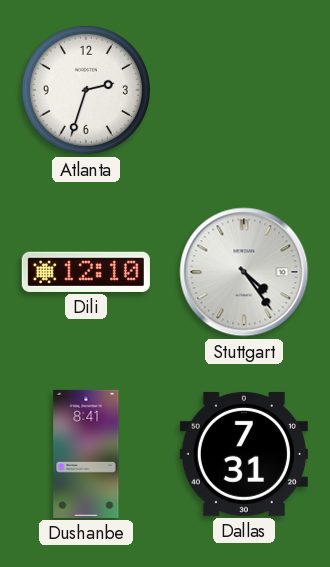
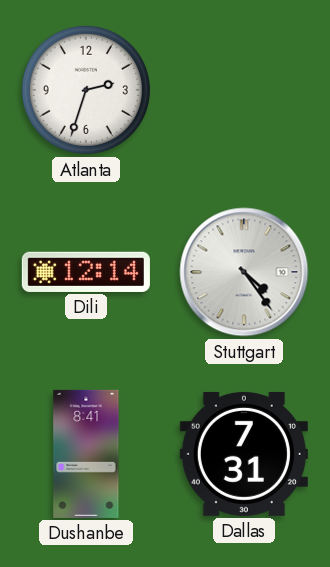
Dili: 12:10 -> 12:14
